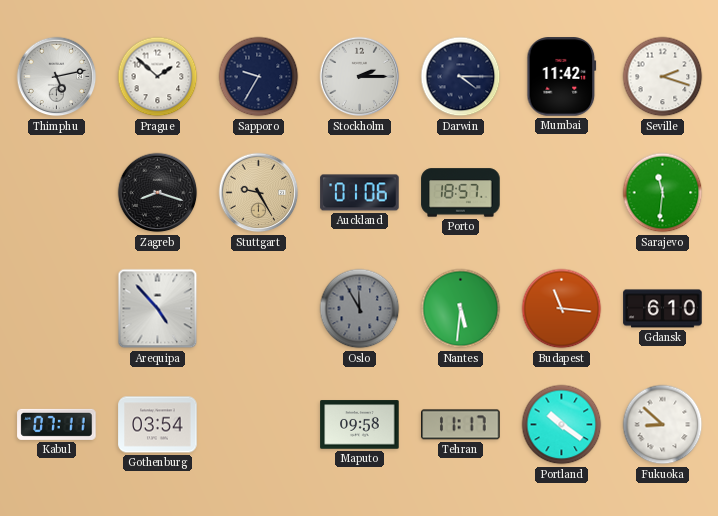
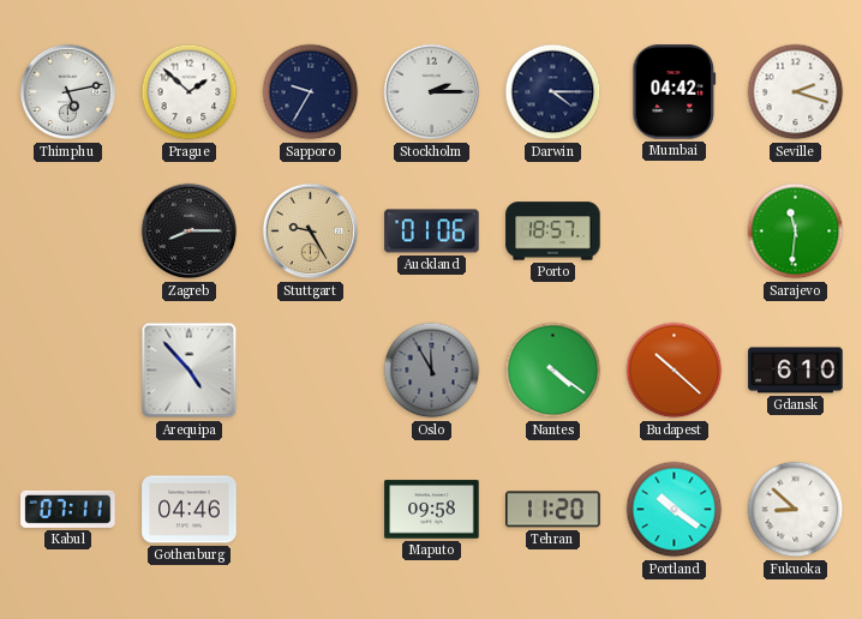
Mumbai: 11:42 -> 04:42
Zagreb: 8:18 -> 8:15
Nantes: 5:31 -> 4:21
Budapest: 11:16 -> 10:22
Gothenburg: 03:54 -> 04:46
Tehran: 11:17 -> 11:20
